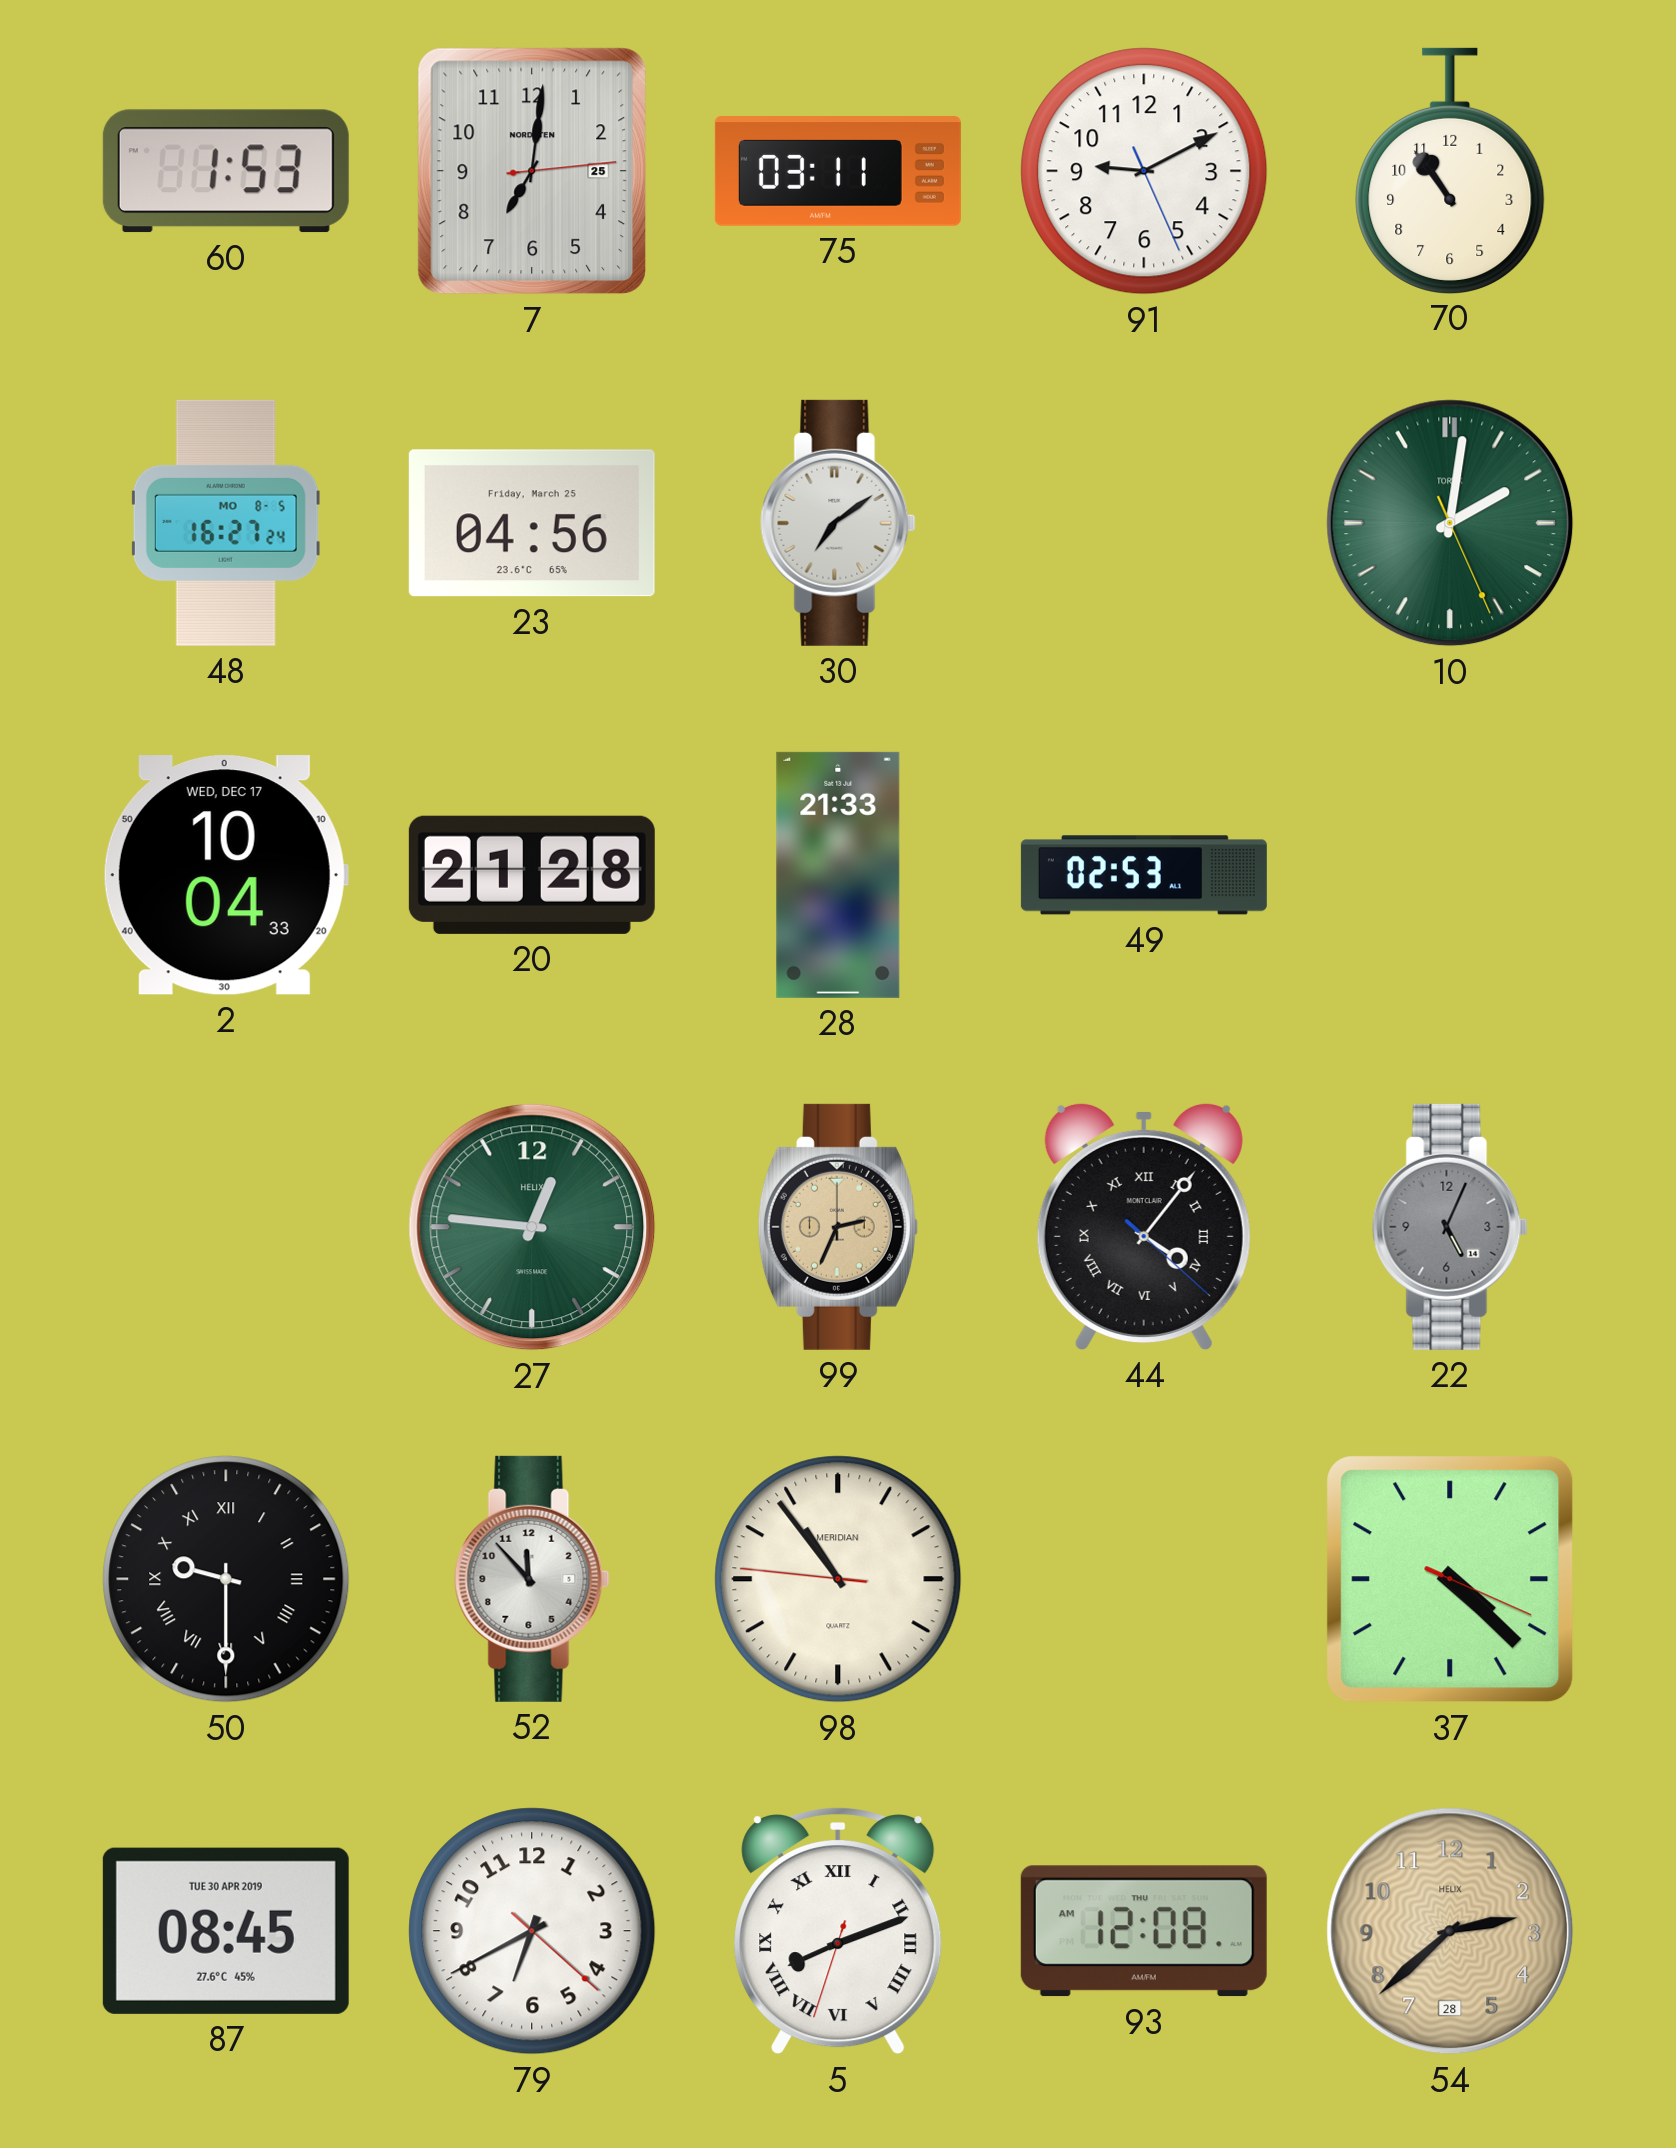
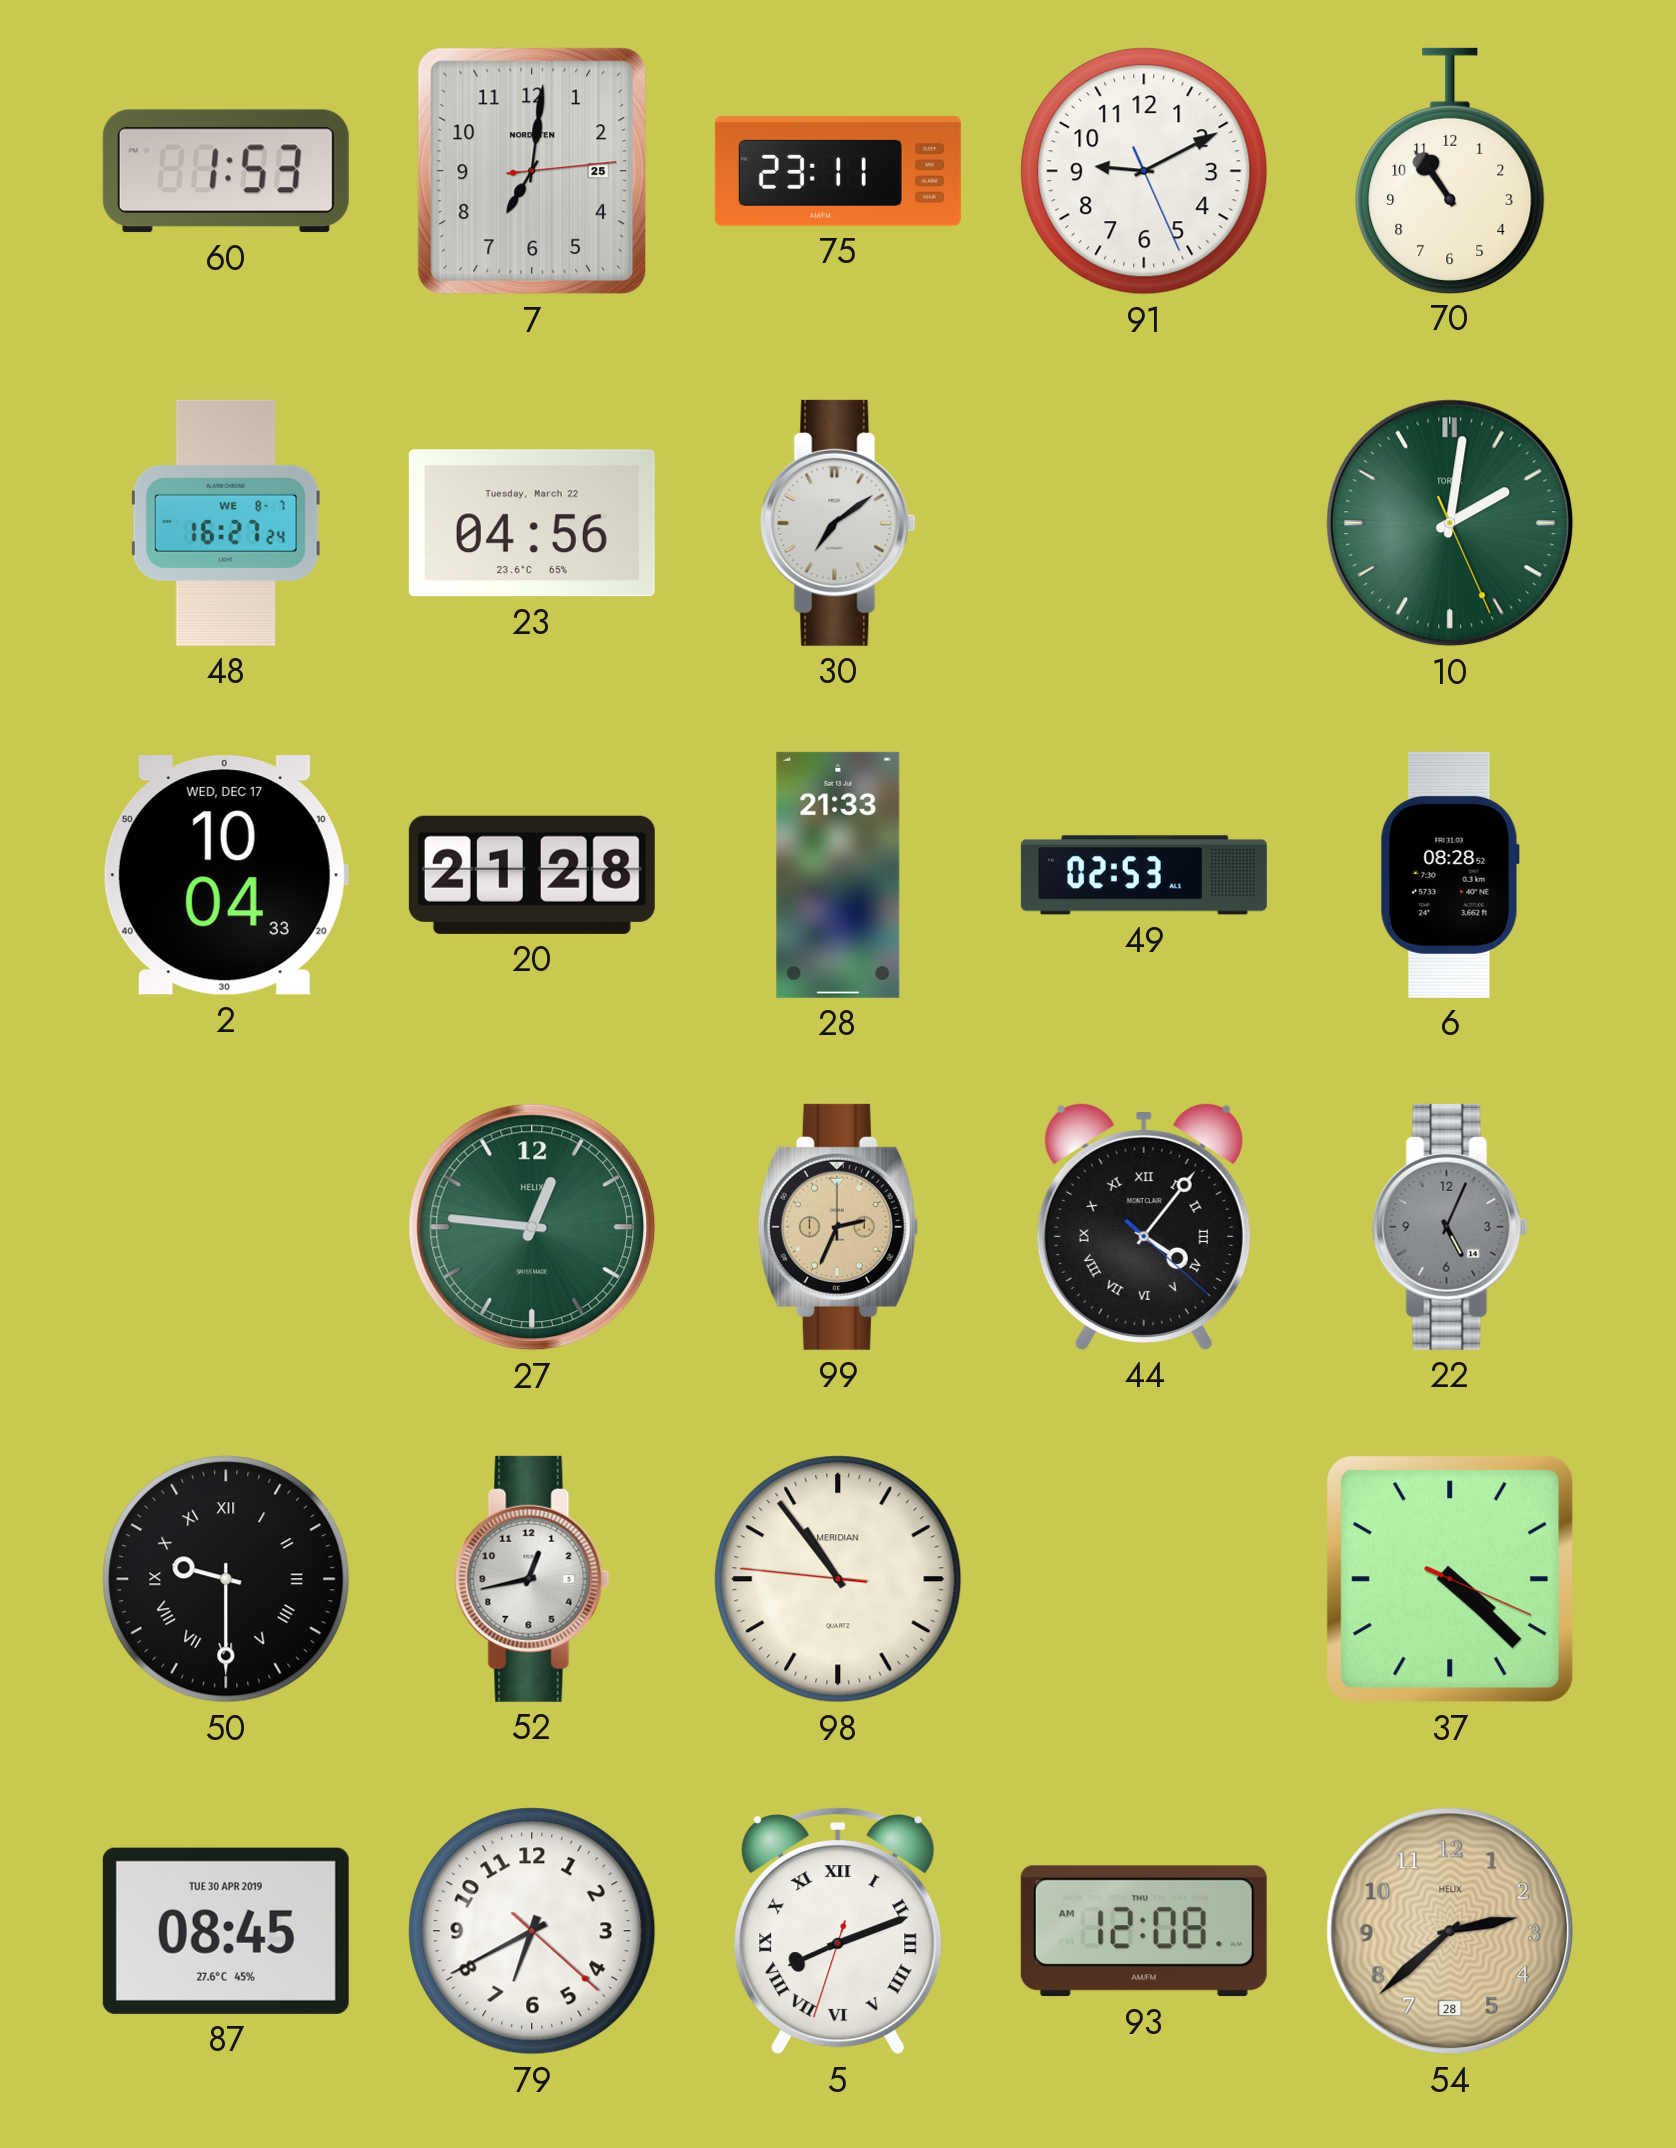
75: 03:11 -> 23:11
48 date: MO 8-5 -> WE 8-7
23 date: Friday, March 25 -> Tuesday, March 22
6: none -> 08:28
52: 11:53 -> 12:43
